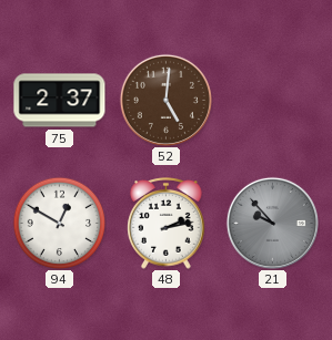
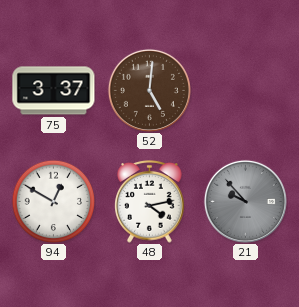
75: 2:37 -> 3:37
48: 2:13 -> 4:13
